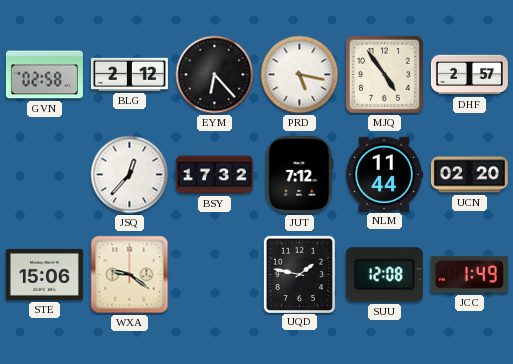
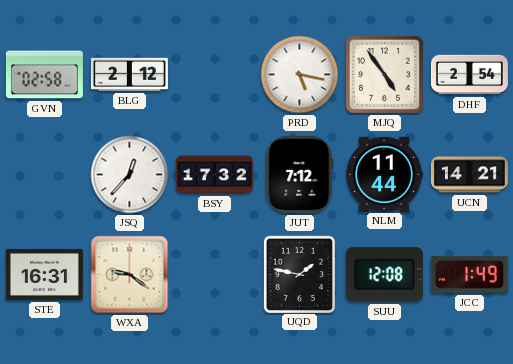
EYM: 6:23 -> none
DHF: 2:57 -> 2:54
UCN: 02:20 -> 14:21
STE: 15:06 -> 16:31
